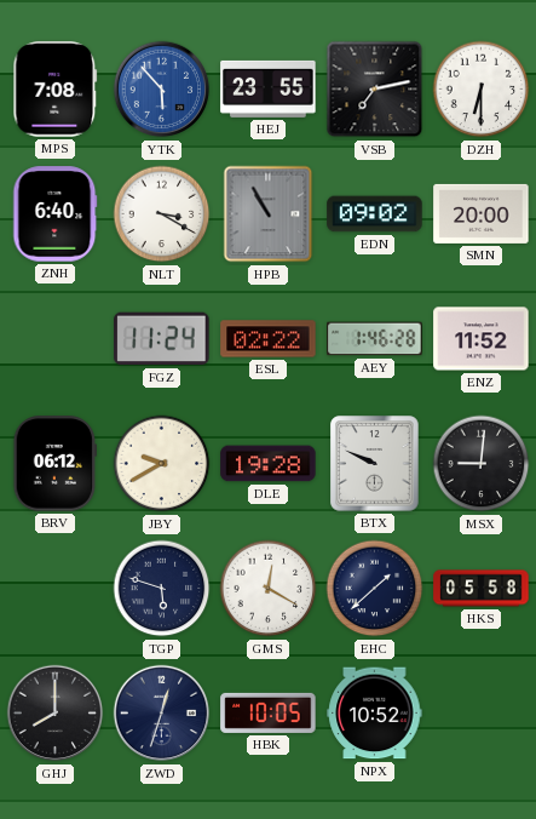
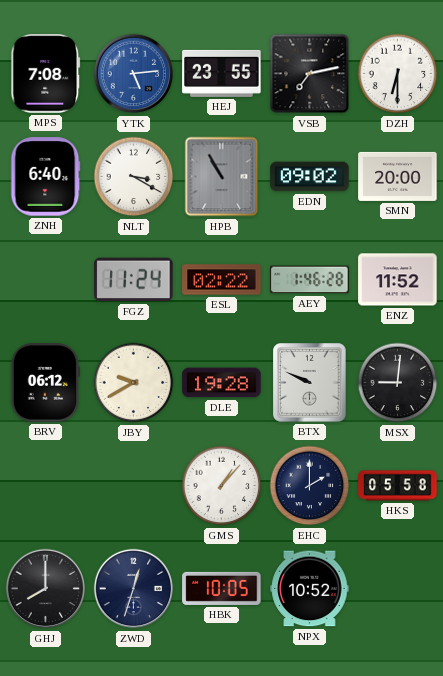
YTK: 5:53 -> 5:14
TGP: 5:48 -> none
GMS: 12:20 -> 1:07
EHC: 1:38 -> 2:00
